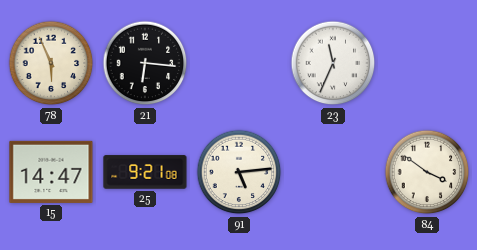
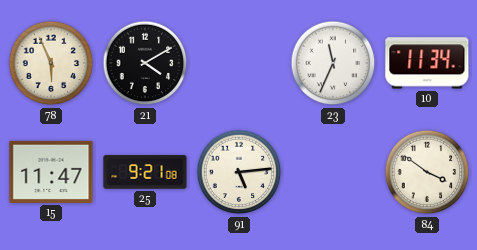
21: 6:16 -> 4:10
10: none -> 11:34
15: 14:47 -> 11:47
